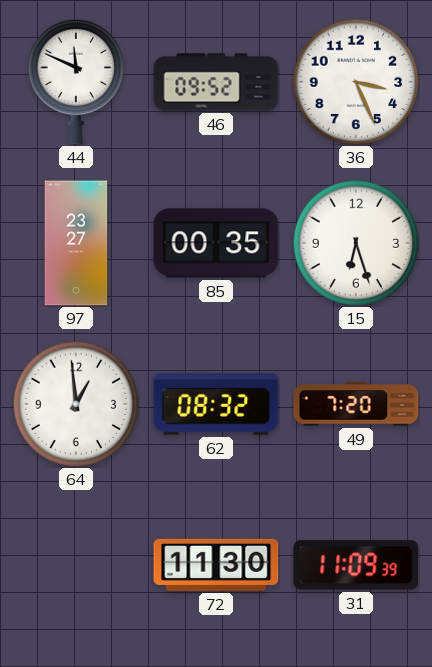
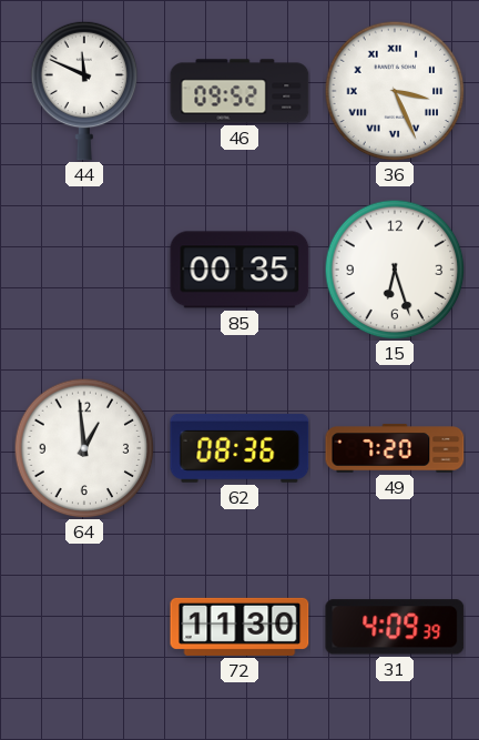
36 numerals: Arabic -> Roman
97: 23:27 -> none
62: 08:32 -> 08:36
31: 11:09 -> 4:09
